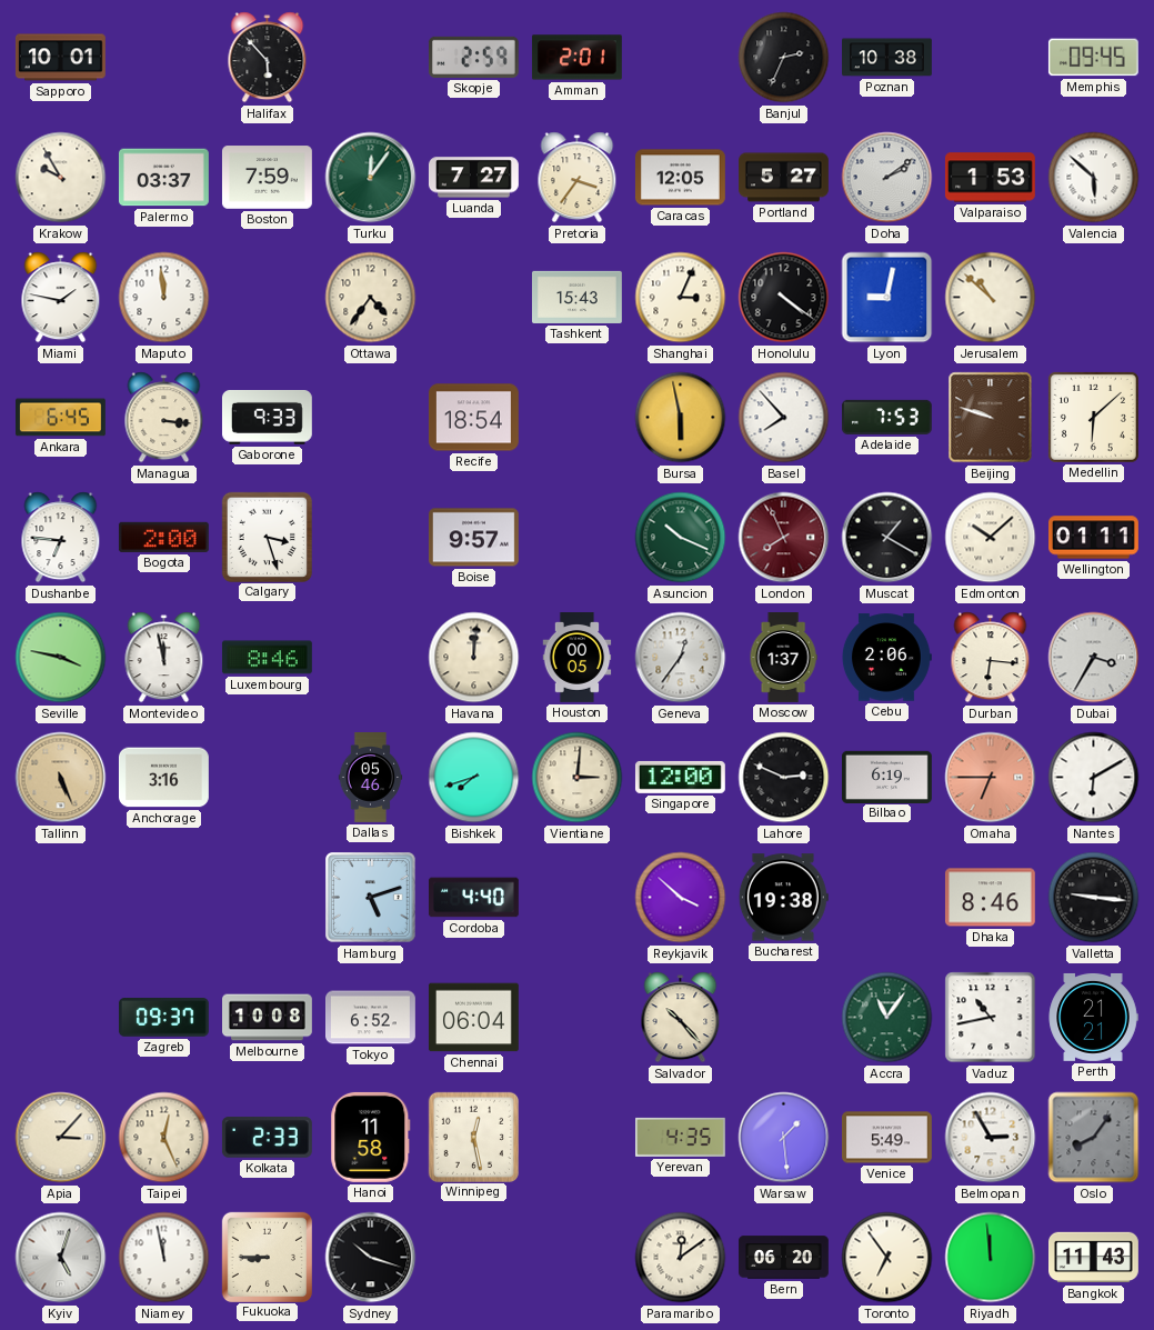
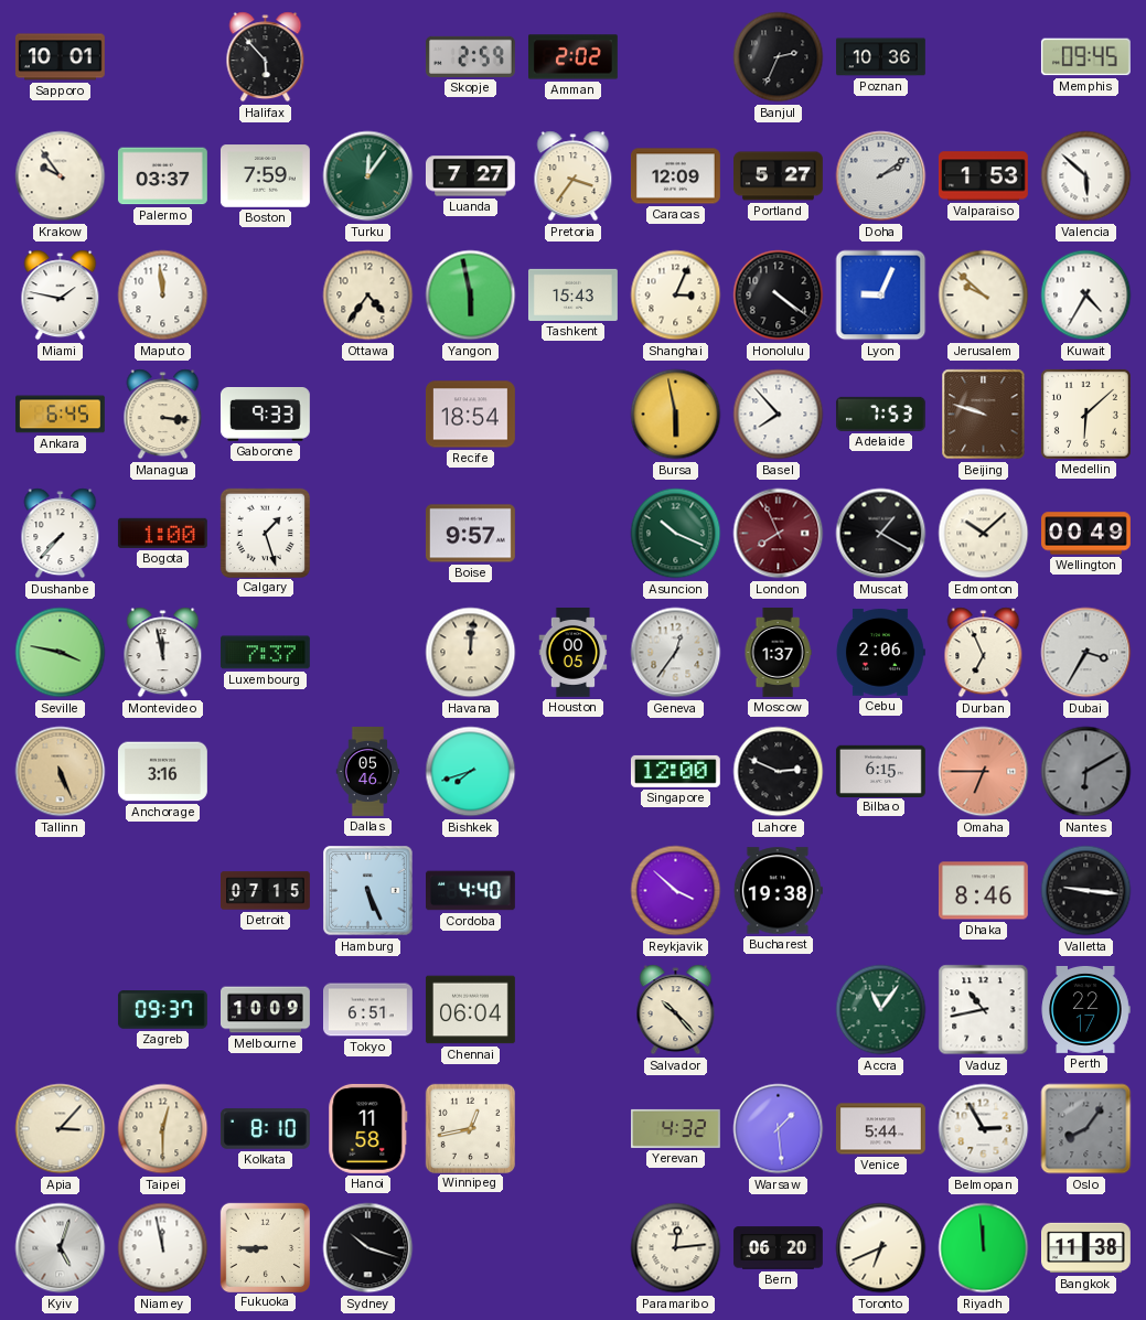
Amman: 2:01 -> 2:02
Poznan: 10:38 -> 10:36
Krakow: 9:55 -> 9:54
Caracas: 12:05 -> 12:09
Yangon: none -> 5:58
Lyon: 9:02 -> 9:04
Jerusalem: 10:52 -> 9:52
Kuwait: none -> 4:35
Dushanbe: 6:46 -> 7:37
Bogota: 2:00 -> 1:00
Calgary: 3:27 -> 1:27
Wellington: 01:11 -> 00:49
Luxembourg: 8:46 -> 7:37
Durban: 6:16 -> 6:56
Vientiane: 3:01 -> none
Bilbao: 6:19 -> 6:15
Nantes dial: white -> grey
Detroit: none -> 07:15
Hamburg: 5:12 -> 5:26
Melbourne: 10:08 -> 10:09
Tokyo: 6:52 -> 6:51
Perth: 21:21 -> 22:17
Taipei: 12:26 -> 12:30
Kolkata: 2:33 -> 8:10
Winnipeg: 12:28 -> 12:43
Yerevan: 4:35 -> 4:32
Venice: 5:49 -> 5:44
Paramaribo: 12:09 -> 12:14
Toronto: 6:54 -> 6:41
Bangkok: 11:43 -> 11:38
